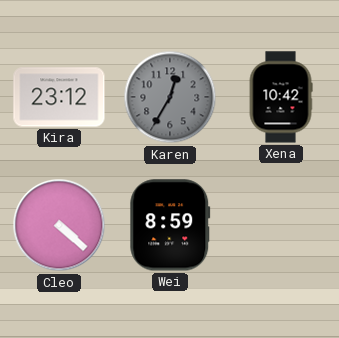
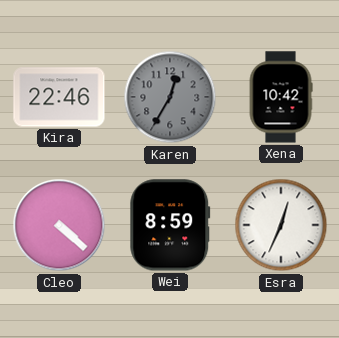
Kira: 23:12 -> 22:46
Esra: none -> 12:34
